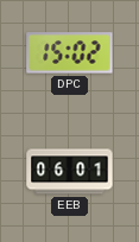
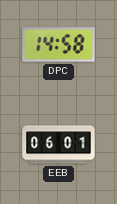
DPC: 15:02 -> 14:58
